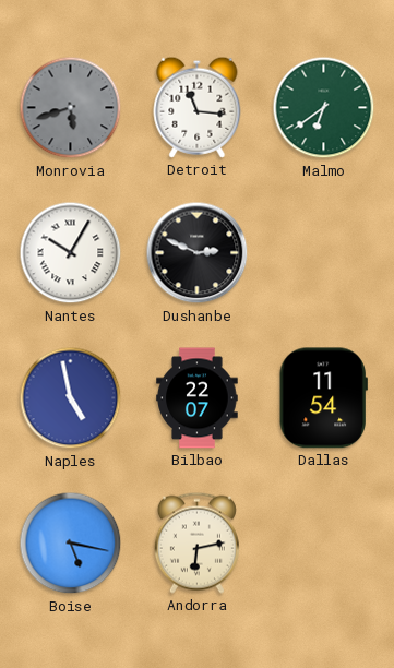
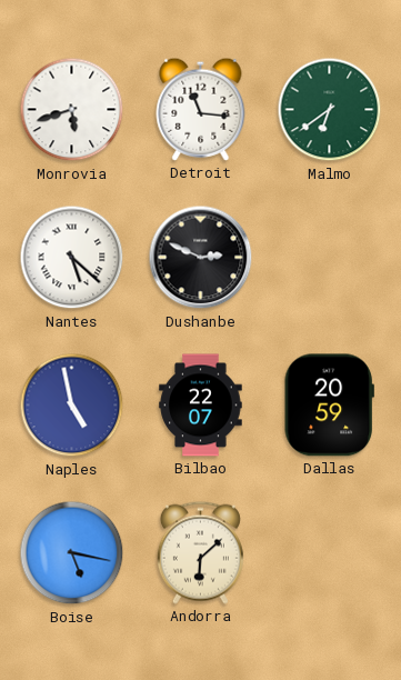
Monrovia dial: grey -> white
Nantes: 10:05 -> 5:22
Dallas: 11:54 -> 20:59
Andorra: 6:13 -> 6:08
